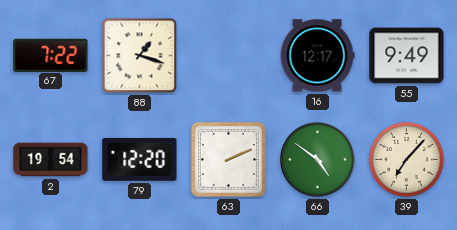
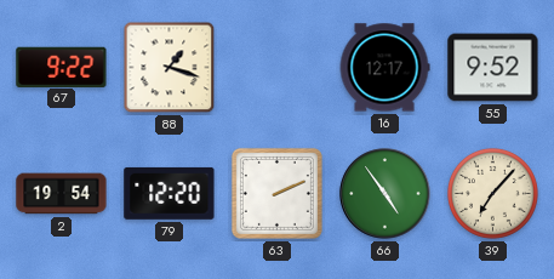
67: 7:22 -> 9:22
55: 9:49 -> 9:52
66: 4:51 -> 4:54
